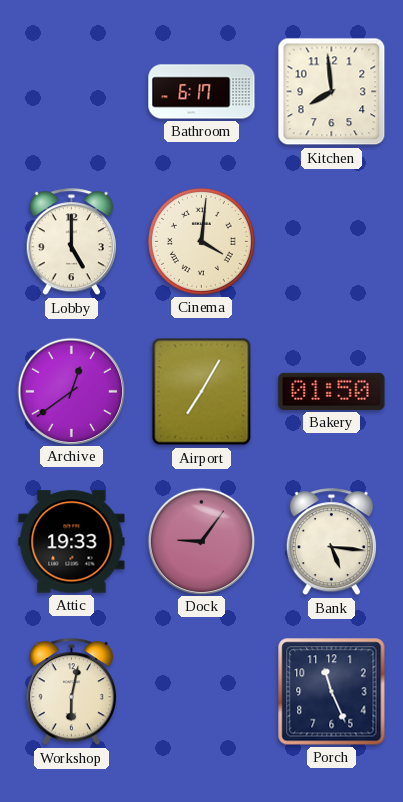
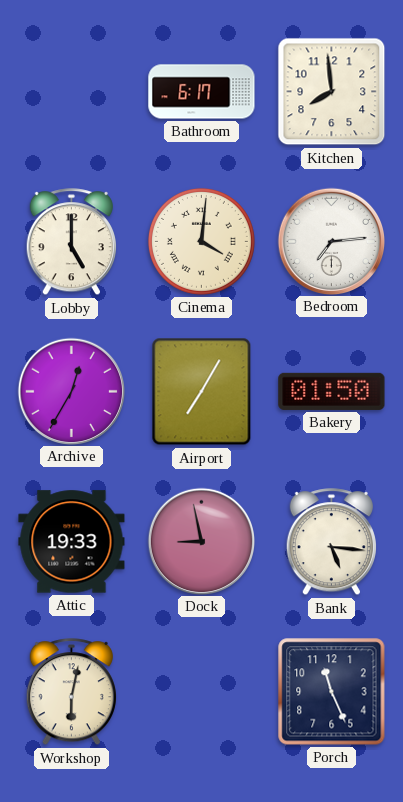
Bedroom: none -> 7:14
Archive: 12:39 -> 12:35
Dock: 9:06 -> 8:58
